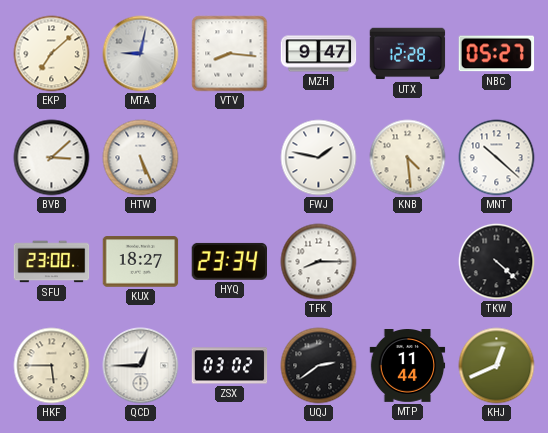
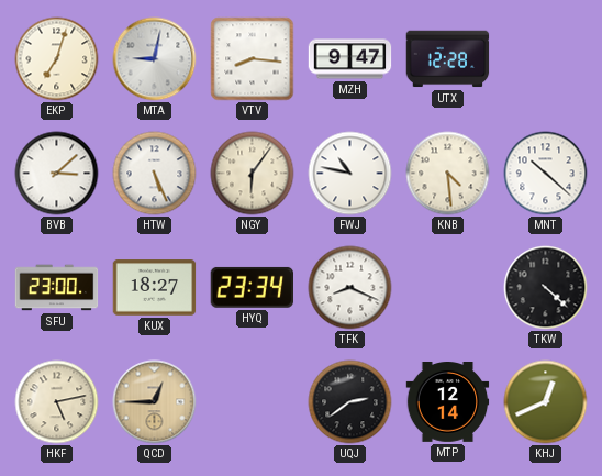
EKP: 7:08 -> 7:03
NBC: 05:27 -> none
NGY: none -> 6:06
FWJ: 1:47 -> 10:47
TFK: 8:15 -> 8:19
HKF: 5:45 -> 5:13
QCD dial: white -> champagne
ZSX: 03:02 -> none
MTP: 11:44 -> 12:14
